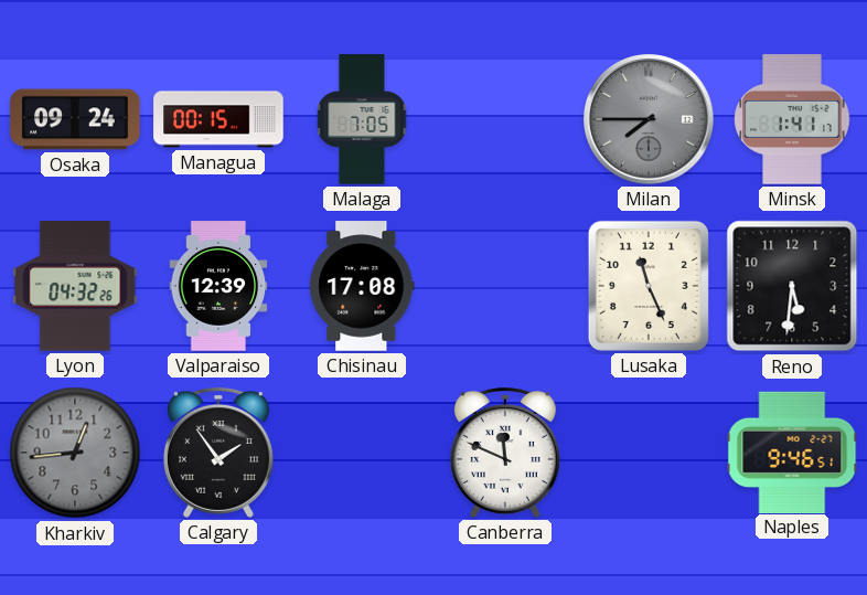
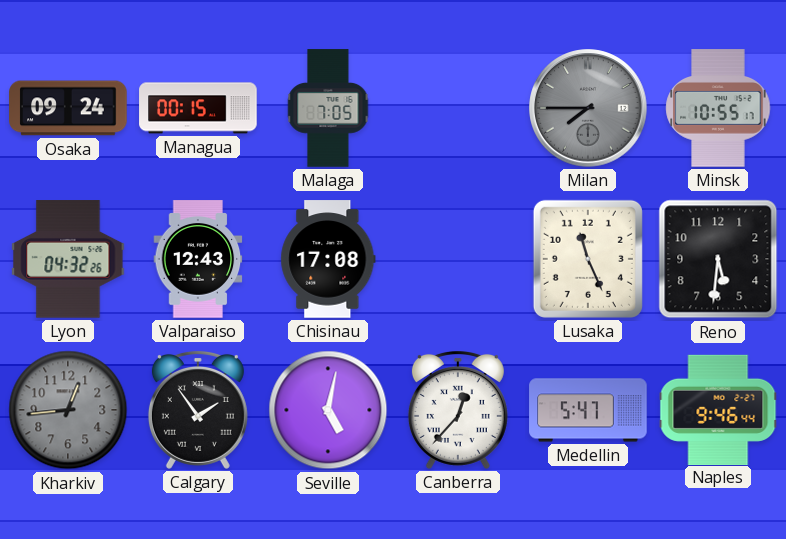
Minsk: 1:41 -> 10:55
Valparaiso: 12:39 -> 12:43
Seville: none -> 5:02
Canberra: 11:49 -> 12:37
Medellin: none -> 5:47
Naples: 9:46:51 -> 9:46:44
